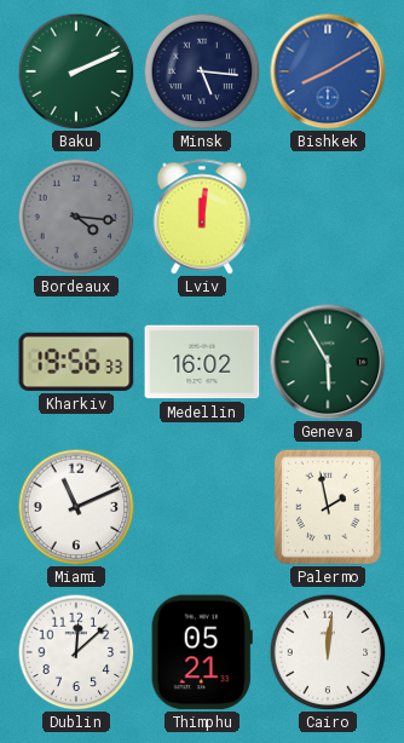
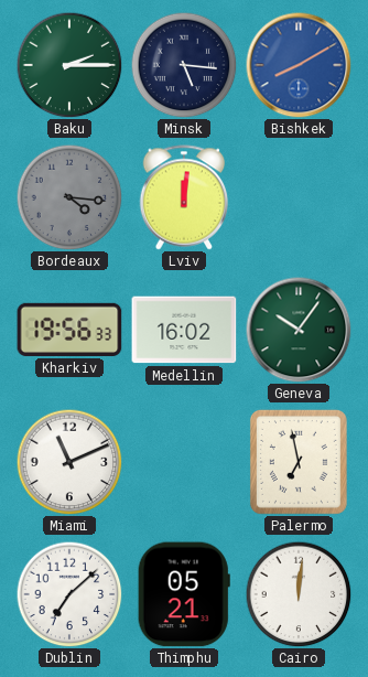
Baku: 2:11 -> 2:15
Geneva: 5:55 -> 10:06
Palermo: 1:58 -> 6:58
Dublin: 12:08 -> 7:08
